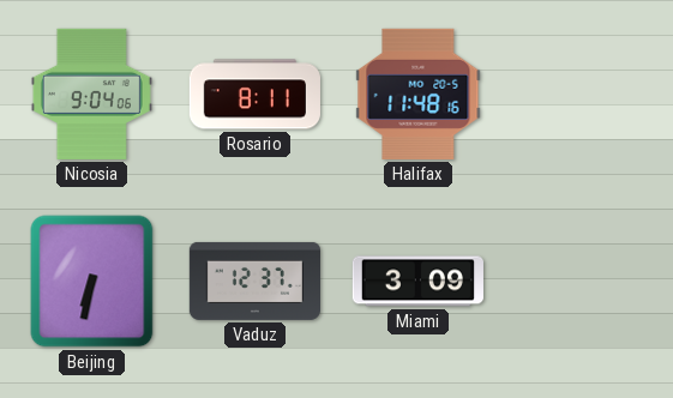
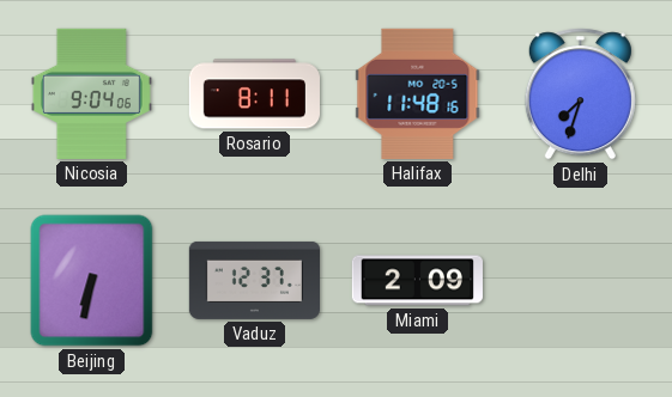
Delhi: none -> 7:33
Miami: 3:09 -> 2:09
